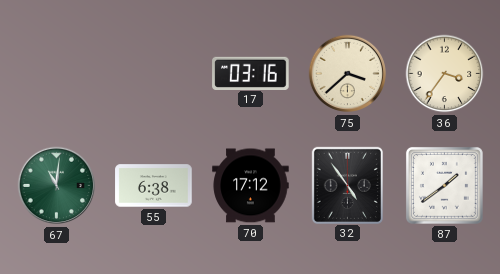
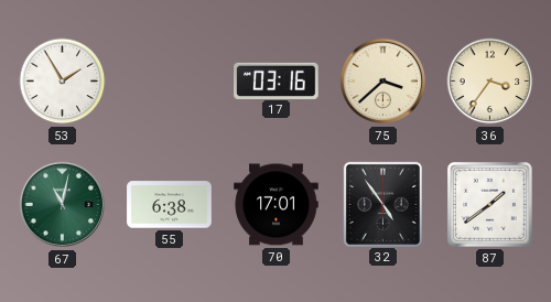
53: none -> 1:55
67: 11:01 -> 11:02
70: 17:12 -> 17:01
